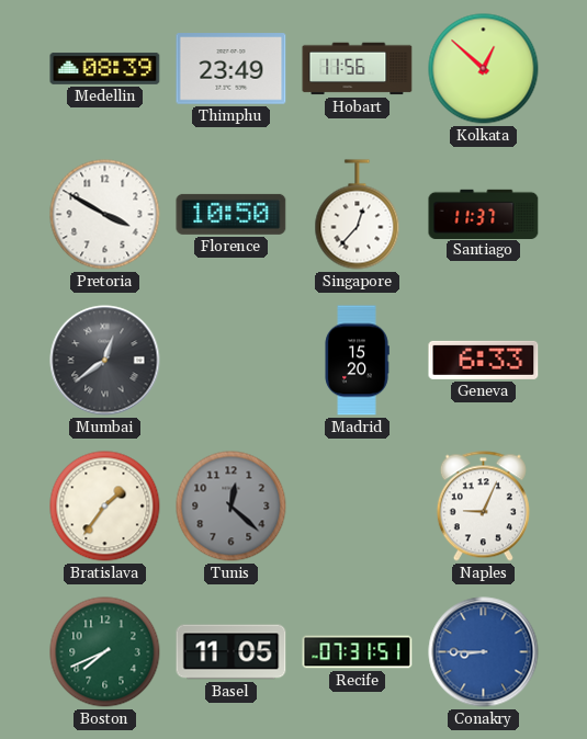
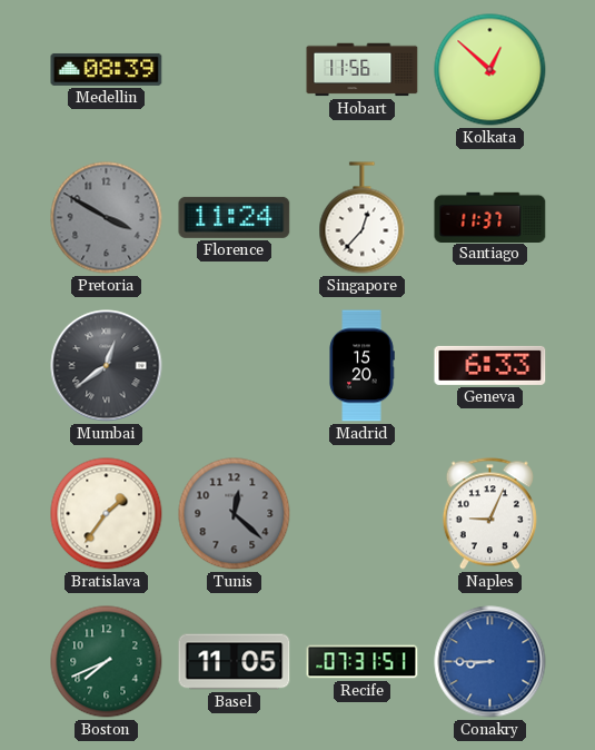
Thimphu: 23:49 -> none
Pretoria dial: white -> grey
Florence: 10:50 -> 11:24
